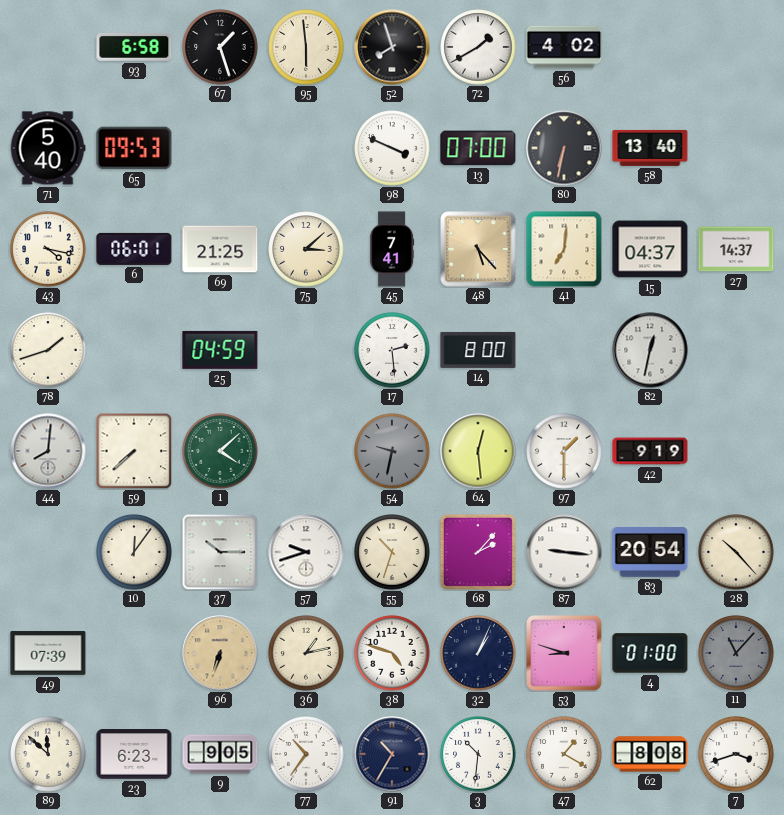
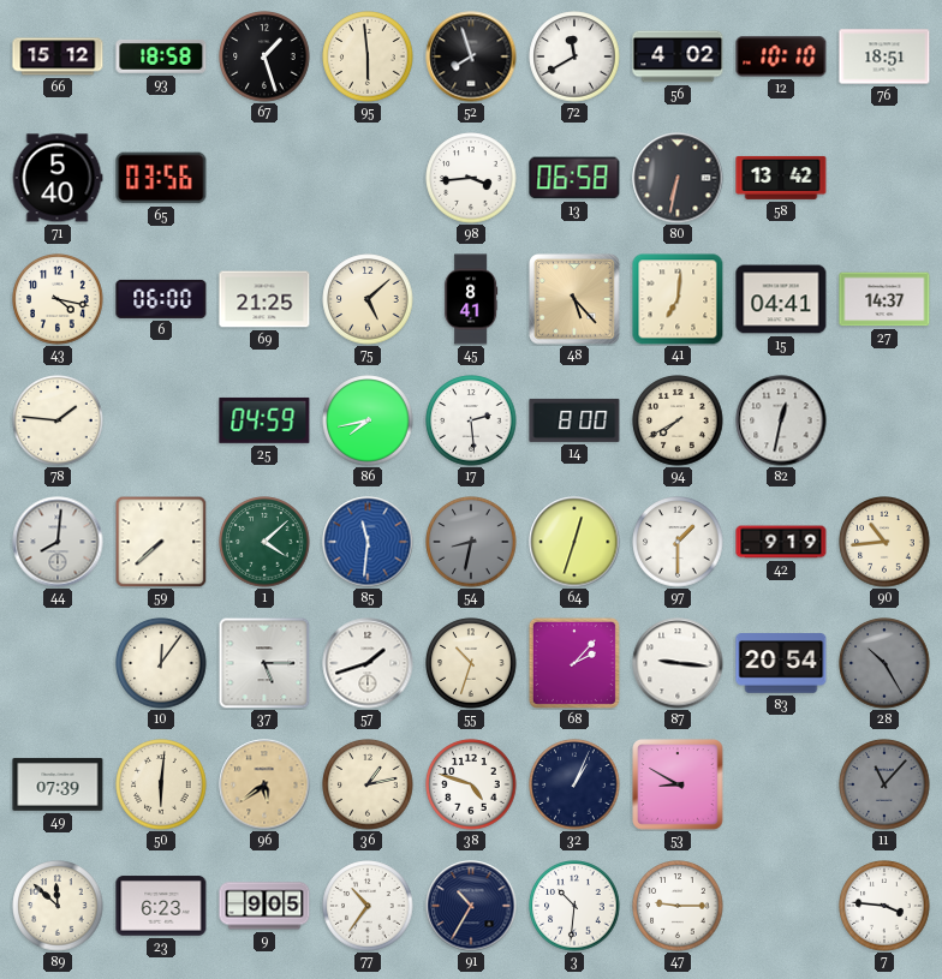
66: none -> 15:12
93: 6:58 -> 18:58
72: 1:40 -> 11:40
12: none -> 10:10
76: none -> 18:51
65: 09:53 -> 03:56
98: 3:49 -> 3:44
13: 07:00 -> 06:58
58: 13:40 -> 13:42
6: 06:01 -> 06:00
75: 3:08 -> 5:08
45: 7:41 -> 8:41
15: 04:37 -> 04:41
78: 1:42 -> 1:46
86: none -> 7:43
94: none -> 7:40
85: none -> 11:31
54: 9:32 -> 8:32
64: 12:29 -> 12:33
90: none -> 10:44
37: 10:15 -> 5:15
57: 9:42 -> 1:42
28: 10:23 -> 10:25
28 dial: cream -> grey
50: none -> 6:01
96: 6:33 -> 5:39
53: 8:48 -> 8:50
4: 01:00 -> none
47: 1:20 -> 9:15
62: 8:08 -> none
7: 3:42 -> 3:46
